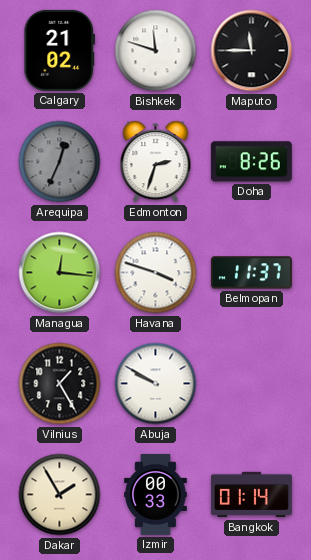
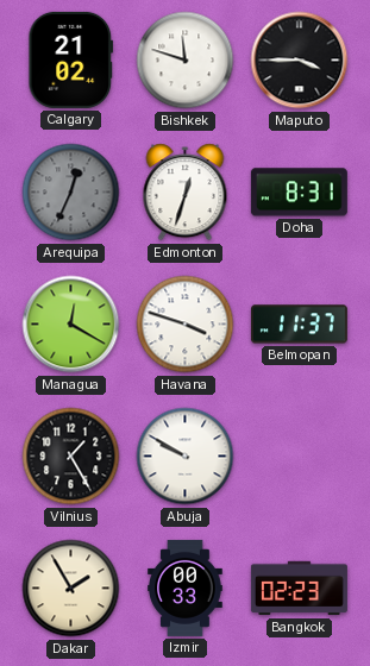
Maputo: 11:45 -> 3:45
Edmonton: 2:33 -> 12:33
Doha: 8:26 -> 8:31
Managua: 12:16 -> 12:20
Bangkok: 01:14 -> 02:23
